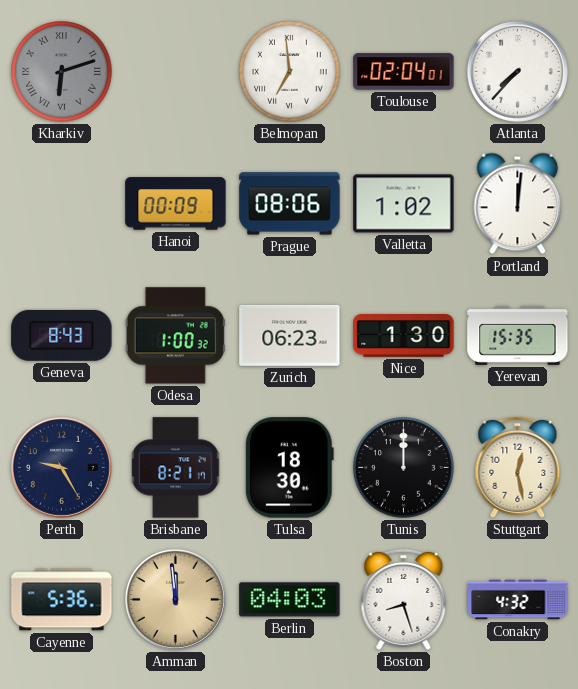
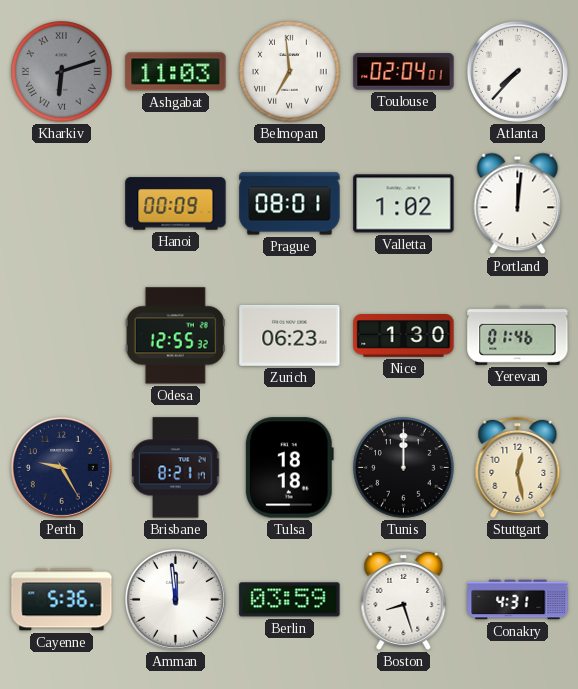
Ashgabat: none -> 11:03
Prague: 08:06 -> 08:01
Geneva: 8:43 -> none
Odesa: 1:00 -> 12:55
Yerevan: 15:35 -> 01:46
Tulsa: 18:30 -> 18:18
Amman dial: champagne -> white
Berlin: 04:03 -> 03:59
Conakry: 4:32 -> 4:31
